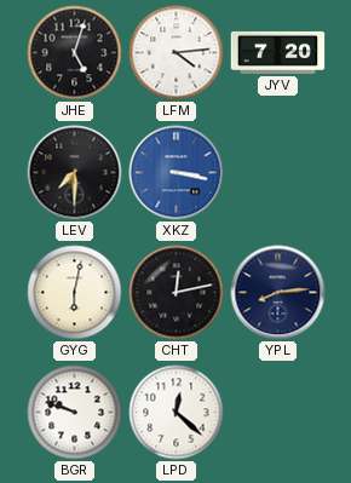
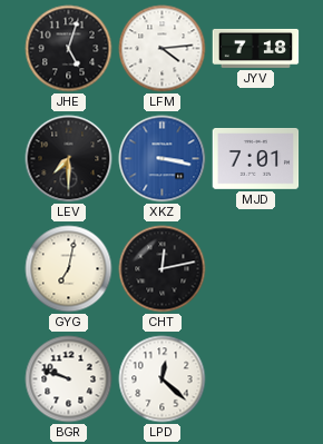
JYV: 7:20 -> 7:18
MJD: none -> 7:01
GYG: 6:02 -> 7:02
YPL: 8:14 -> none
